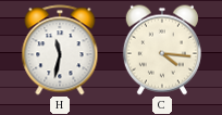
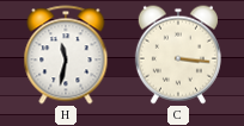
C: 4:16 -> 3:16
